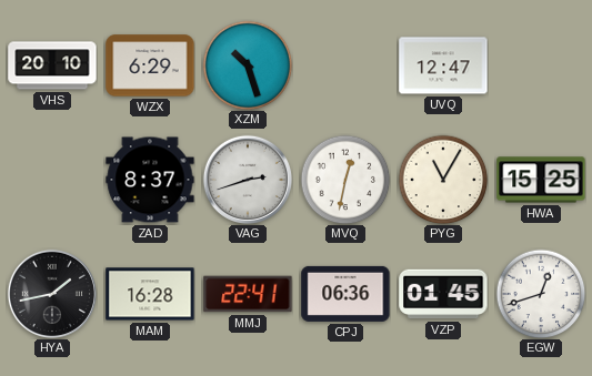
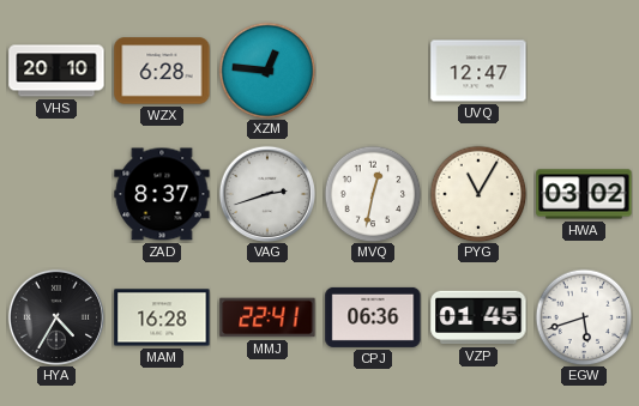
WZX: 6:29 -> 6:28
XZM: 10:27 -> 12:46
HWA: 15:25 -> 03:02
HYA: 1:43 -> 4:35
EGW: 12:42 -> 5:42
